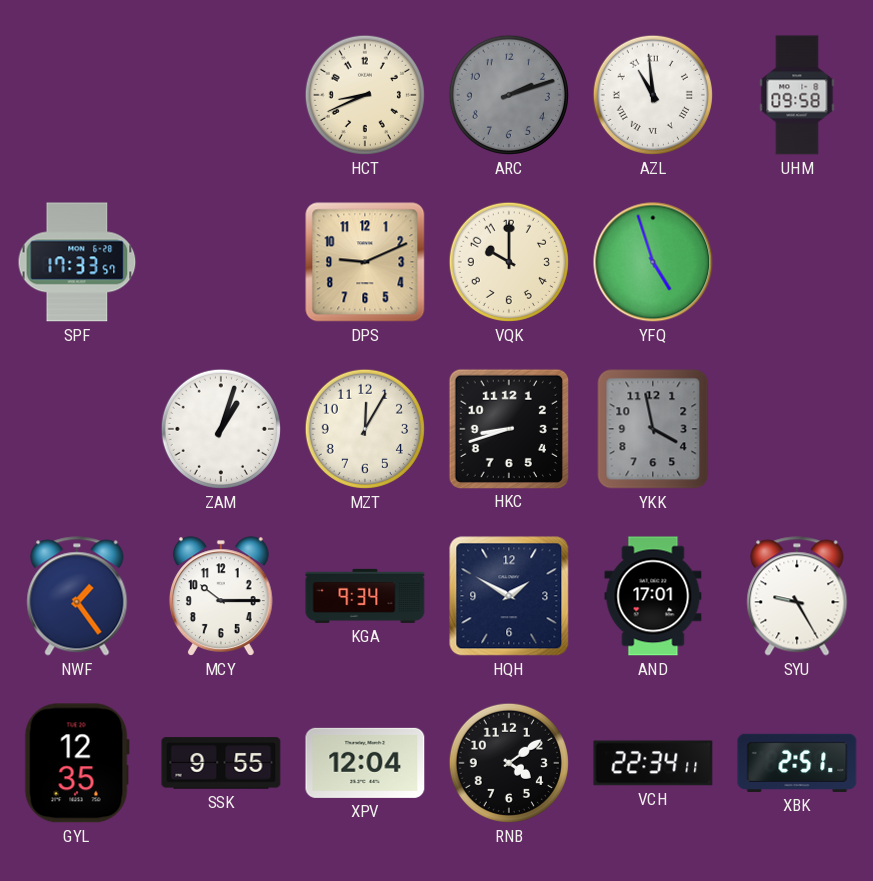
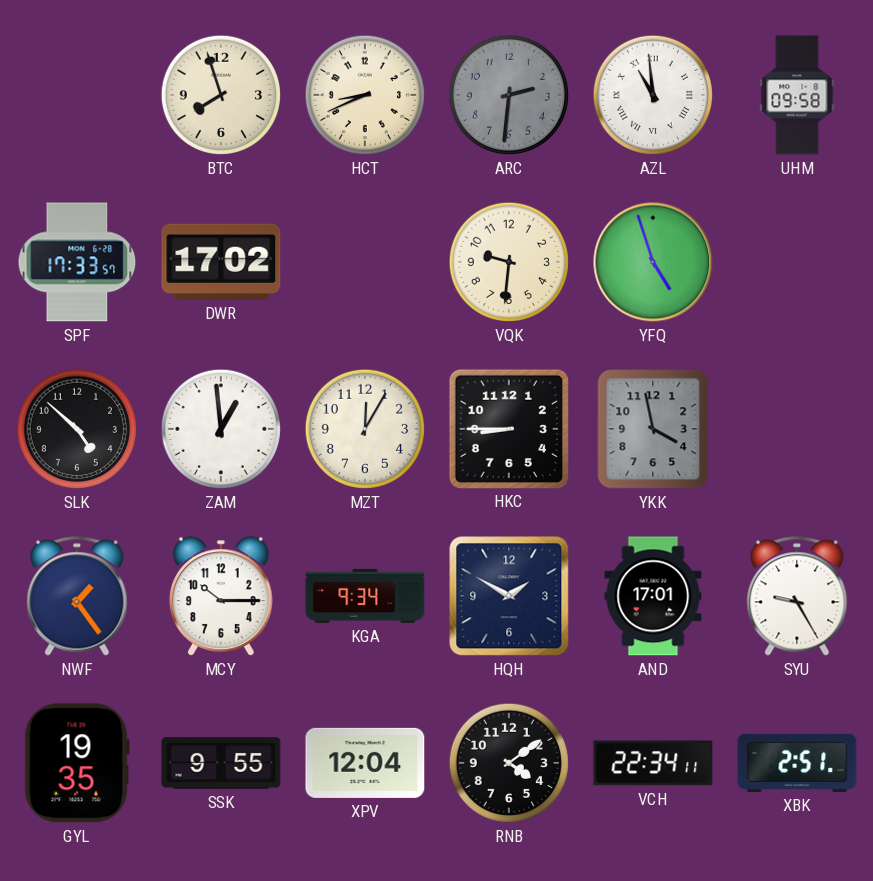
BTC: none -> 7:57
ARC: 2:12 -> 2:31
DWR: none -> 17:02
DPS: 9:11 -> none
VQK: 10:00 -> 9:31
SLK: none -> 4:52
ZAM: 1:03 -> 12:59
HKC: 8:42 -> 8:45
GYL: 12:35 -> 19:35
